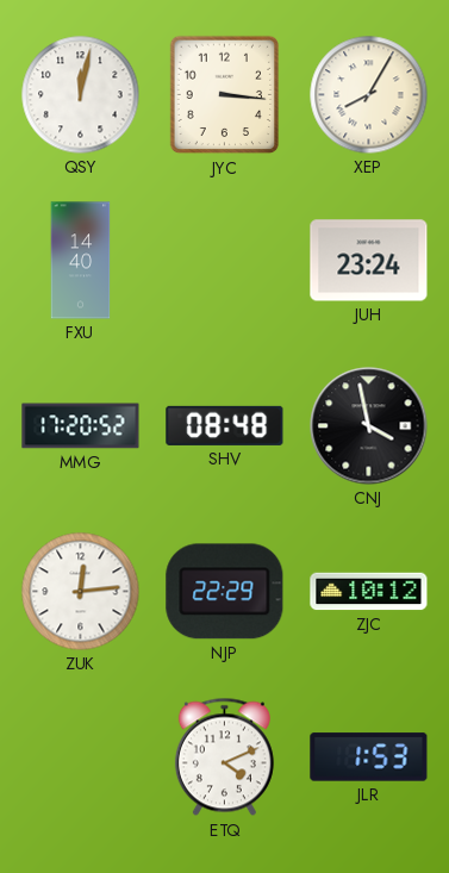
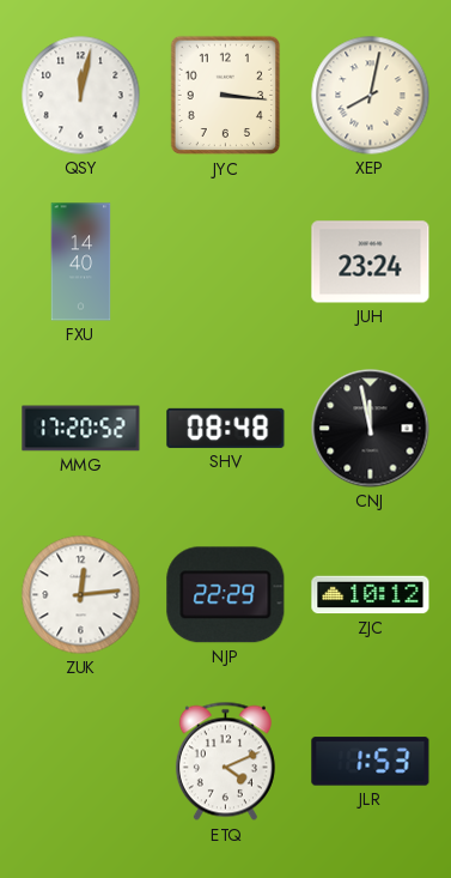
XEP: 8:05 -> 8:02
CNJ: 3:58 -> 11:58
